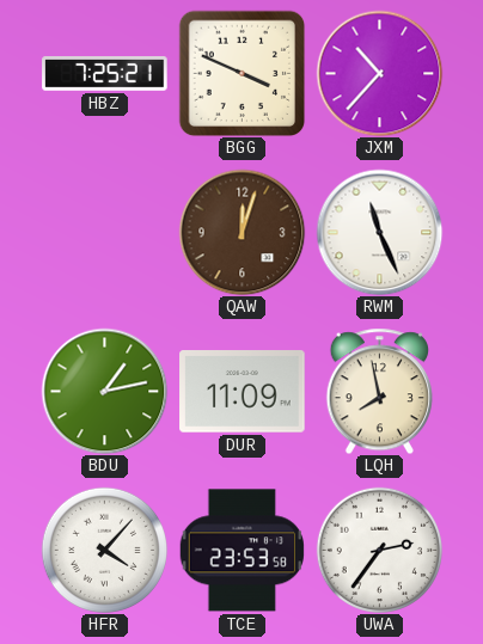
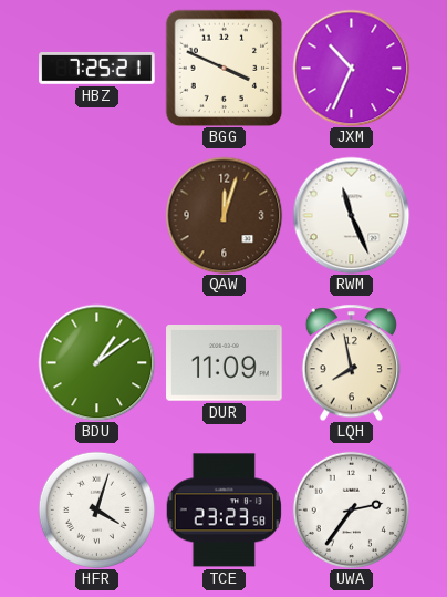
JXM: 10:37 -> 10:34
BDU: 1:13 -> 1:09
HFR: 4:07 -> 4:03
TCE: 23:53 -> 23:23
